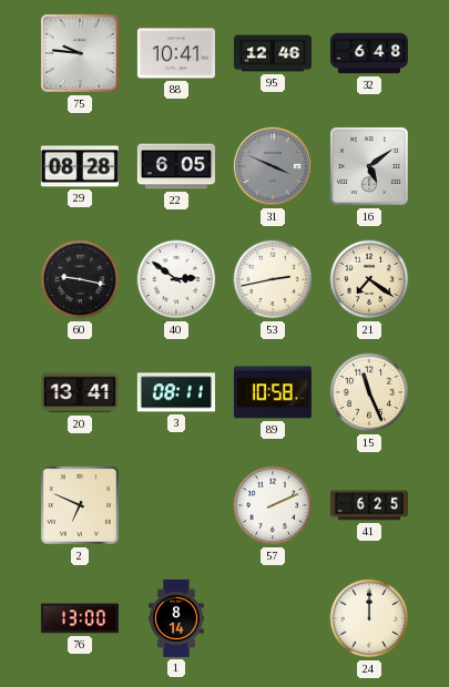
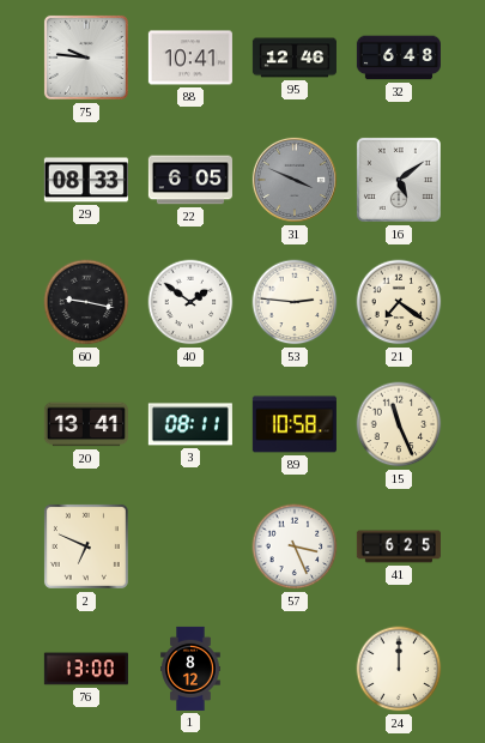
29: 08:28 -> 08:33
40: 2:51 -> 1:51
53: 2:43 -> 2:46
57: 2:11 -> 3:26
1: 8:14 -> 8:12
